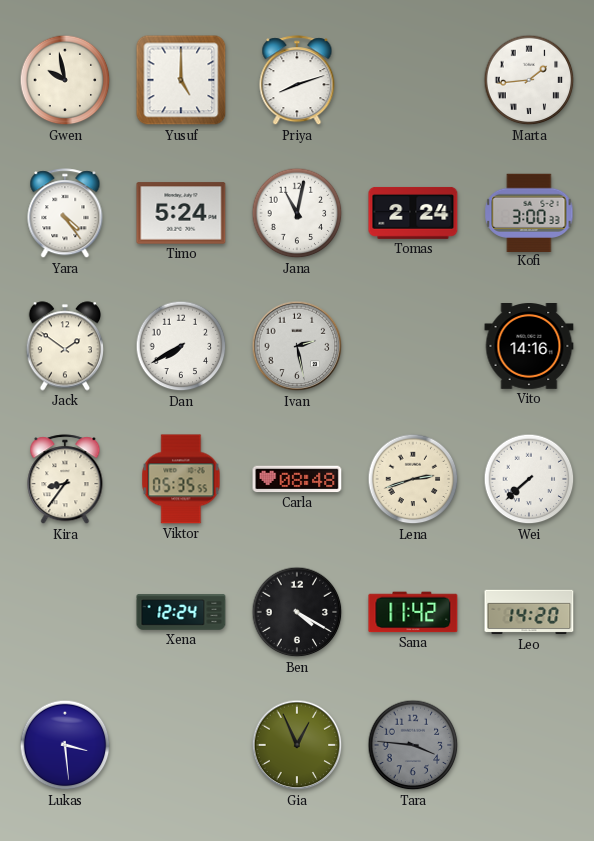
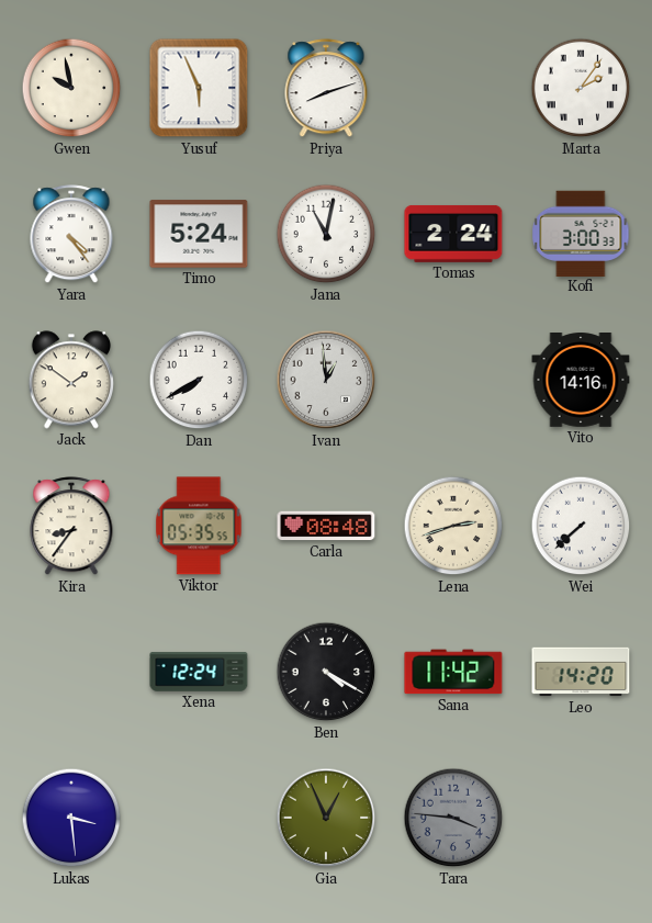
Yusuf: 5:00 -> 5:56
Marta: 1:44 -> 2:06
Ivan: 2:28 -> 12:59
